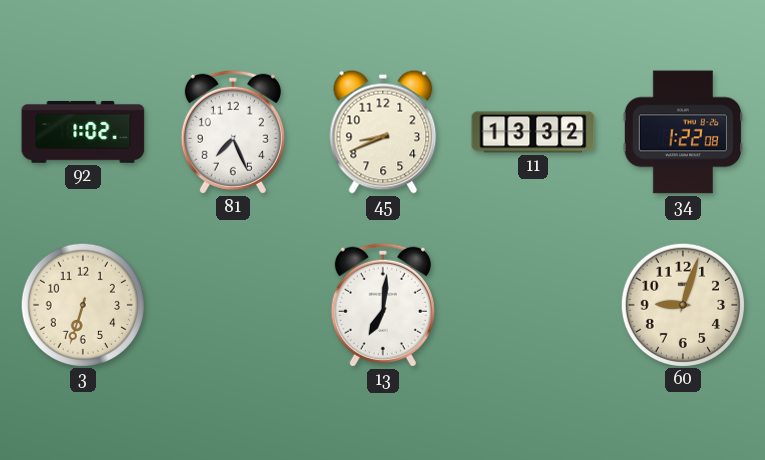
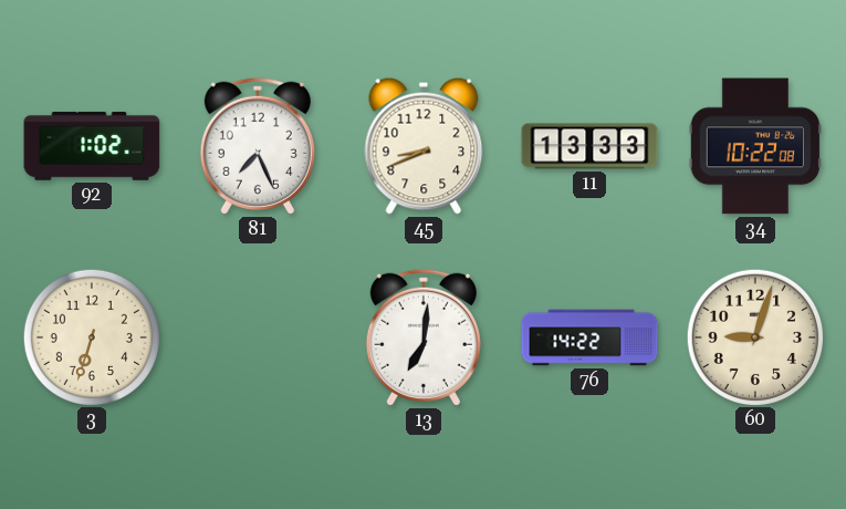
11: 13:32 -> 13:33
34: 1:22 -> 10:22
76: none -> 14:22
